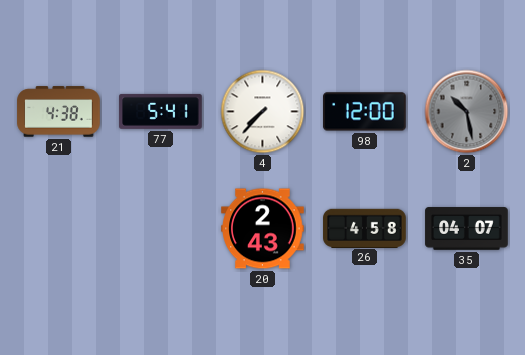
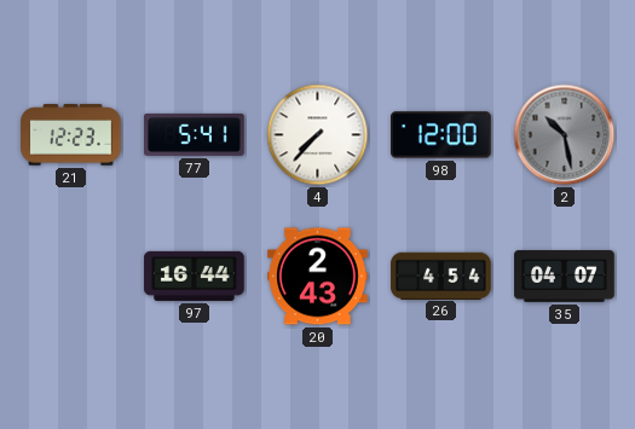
21: 4:38 -> 12:23
97: none -> 16:44
26: 4:58 -> 4:54
